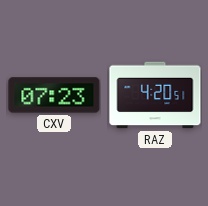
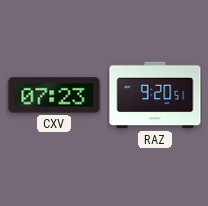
RAZ: 4:20 -> 9:20
